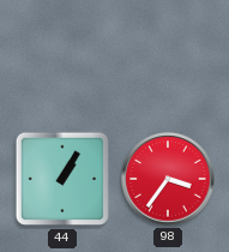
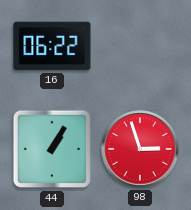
16: none -> 06:22
98: 3:36 -> 2:57
